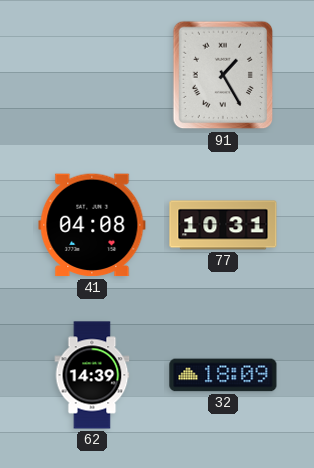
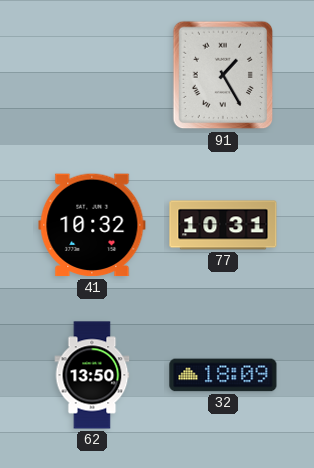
41: 04:08 -> 10:32
62: 14:39 -> 13:50
